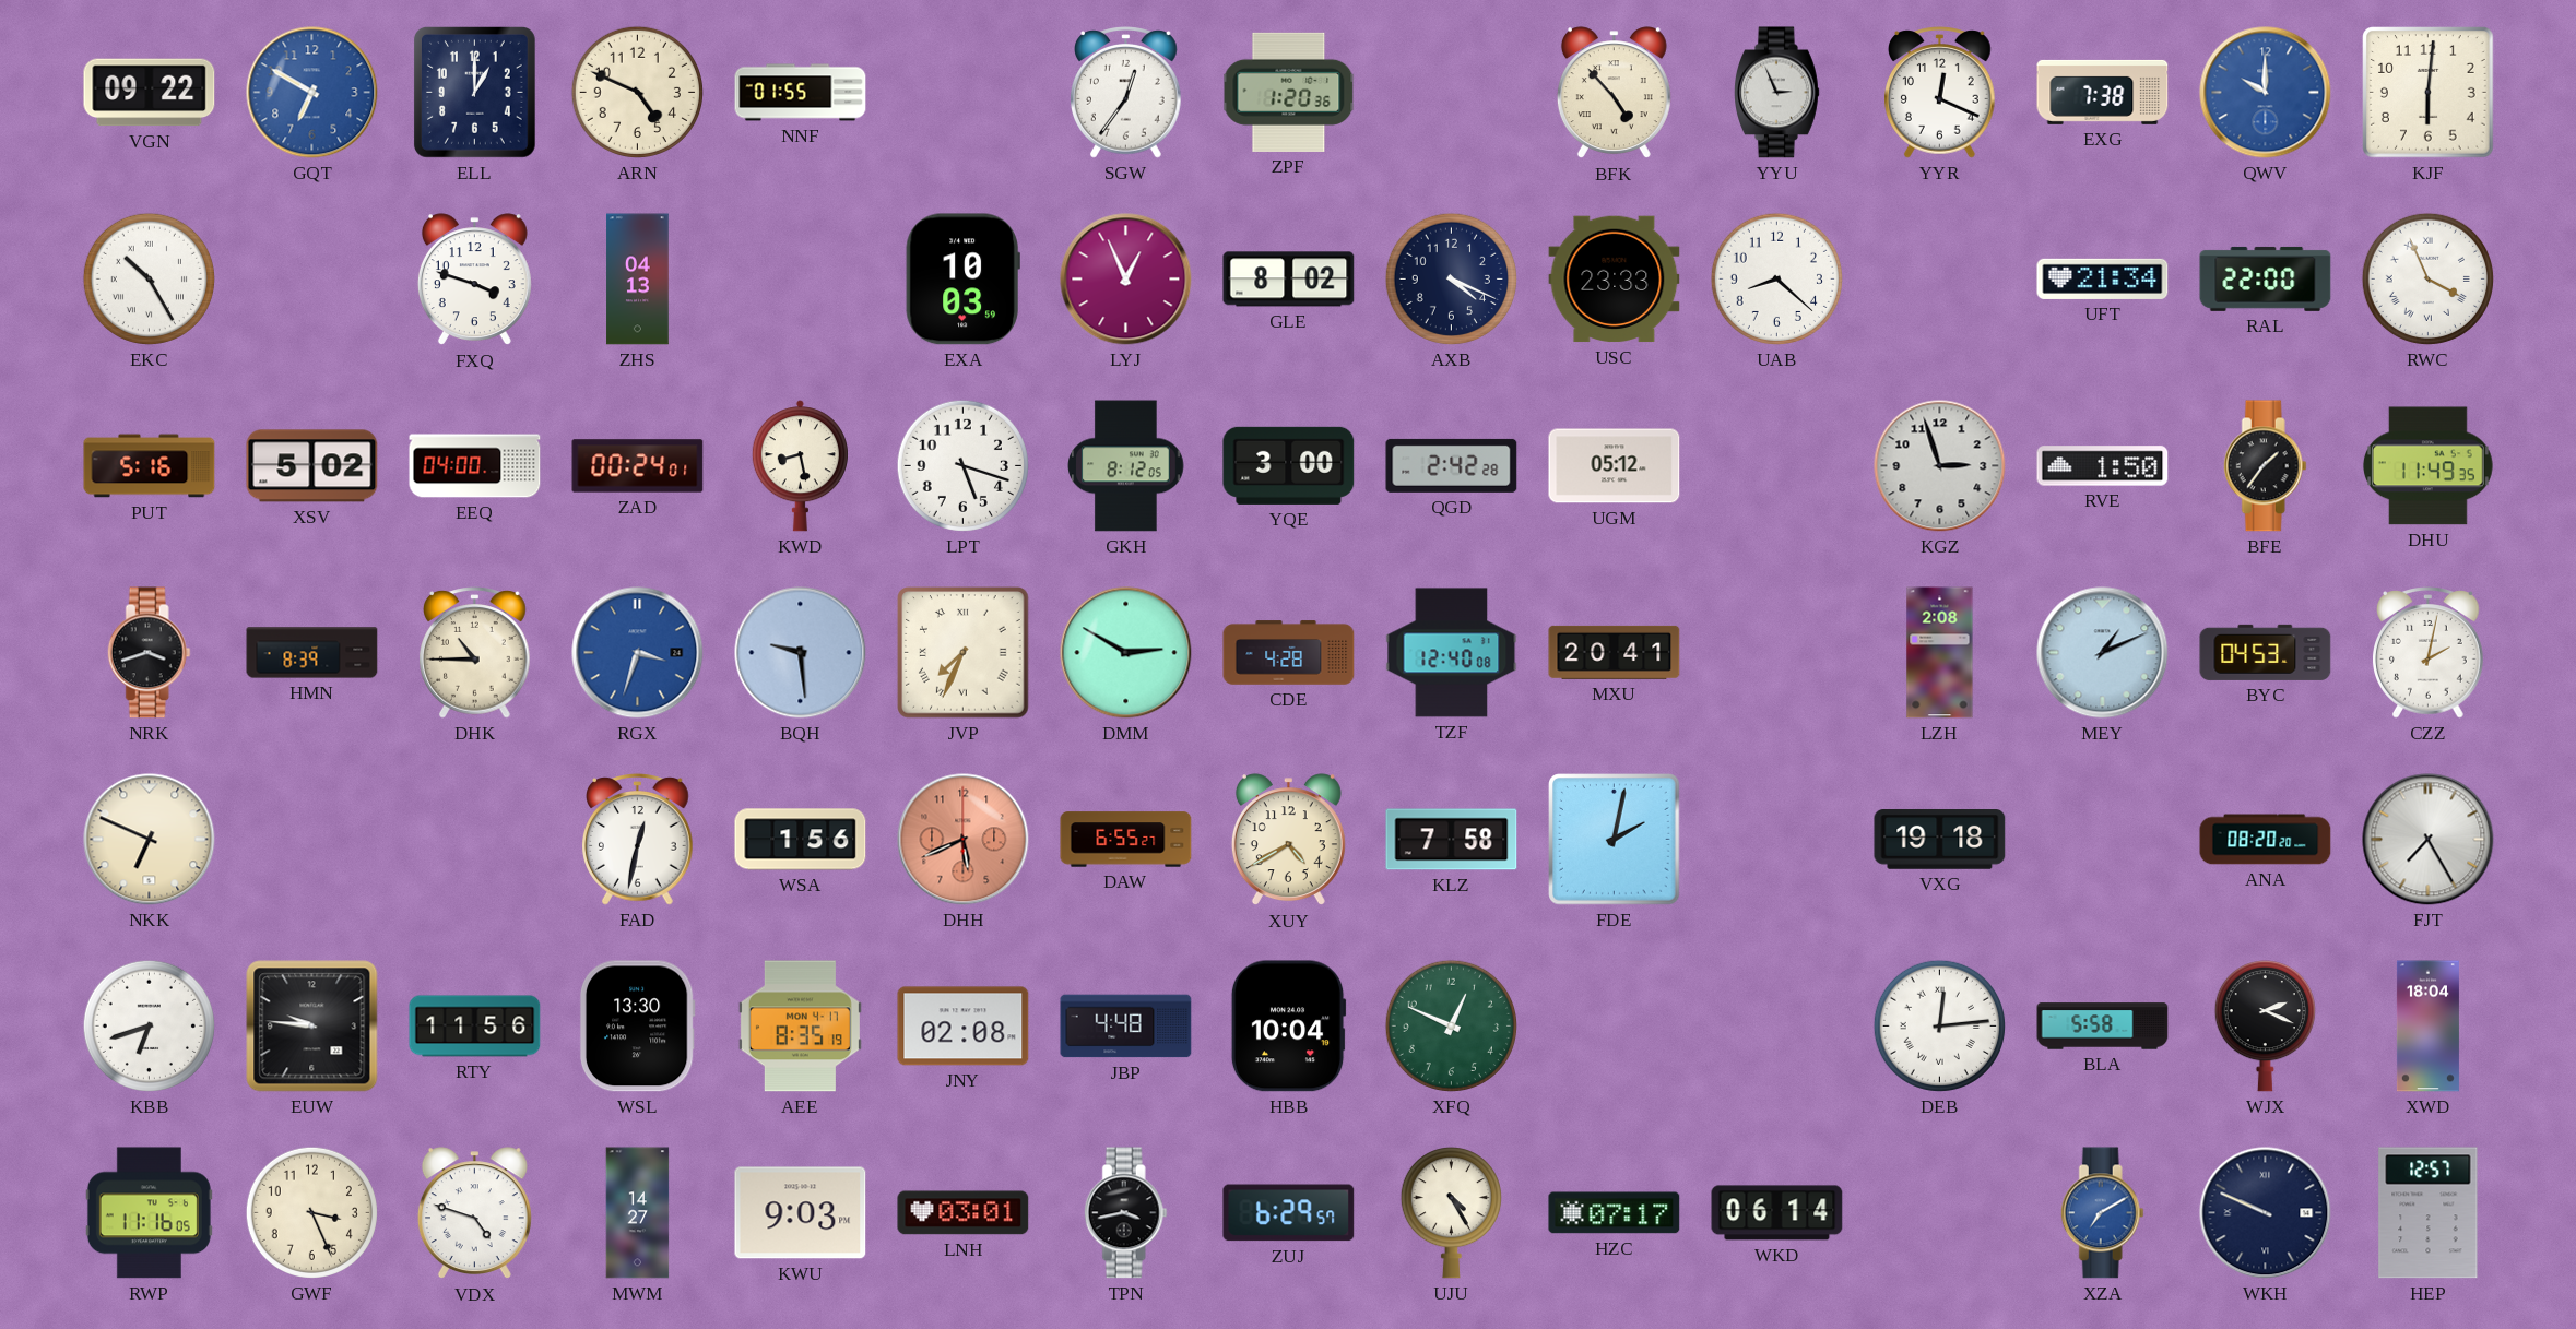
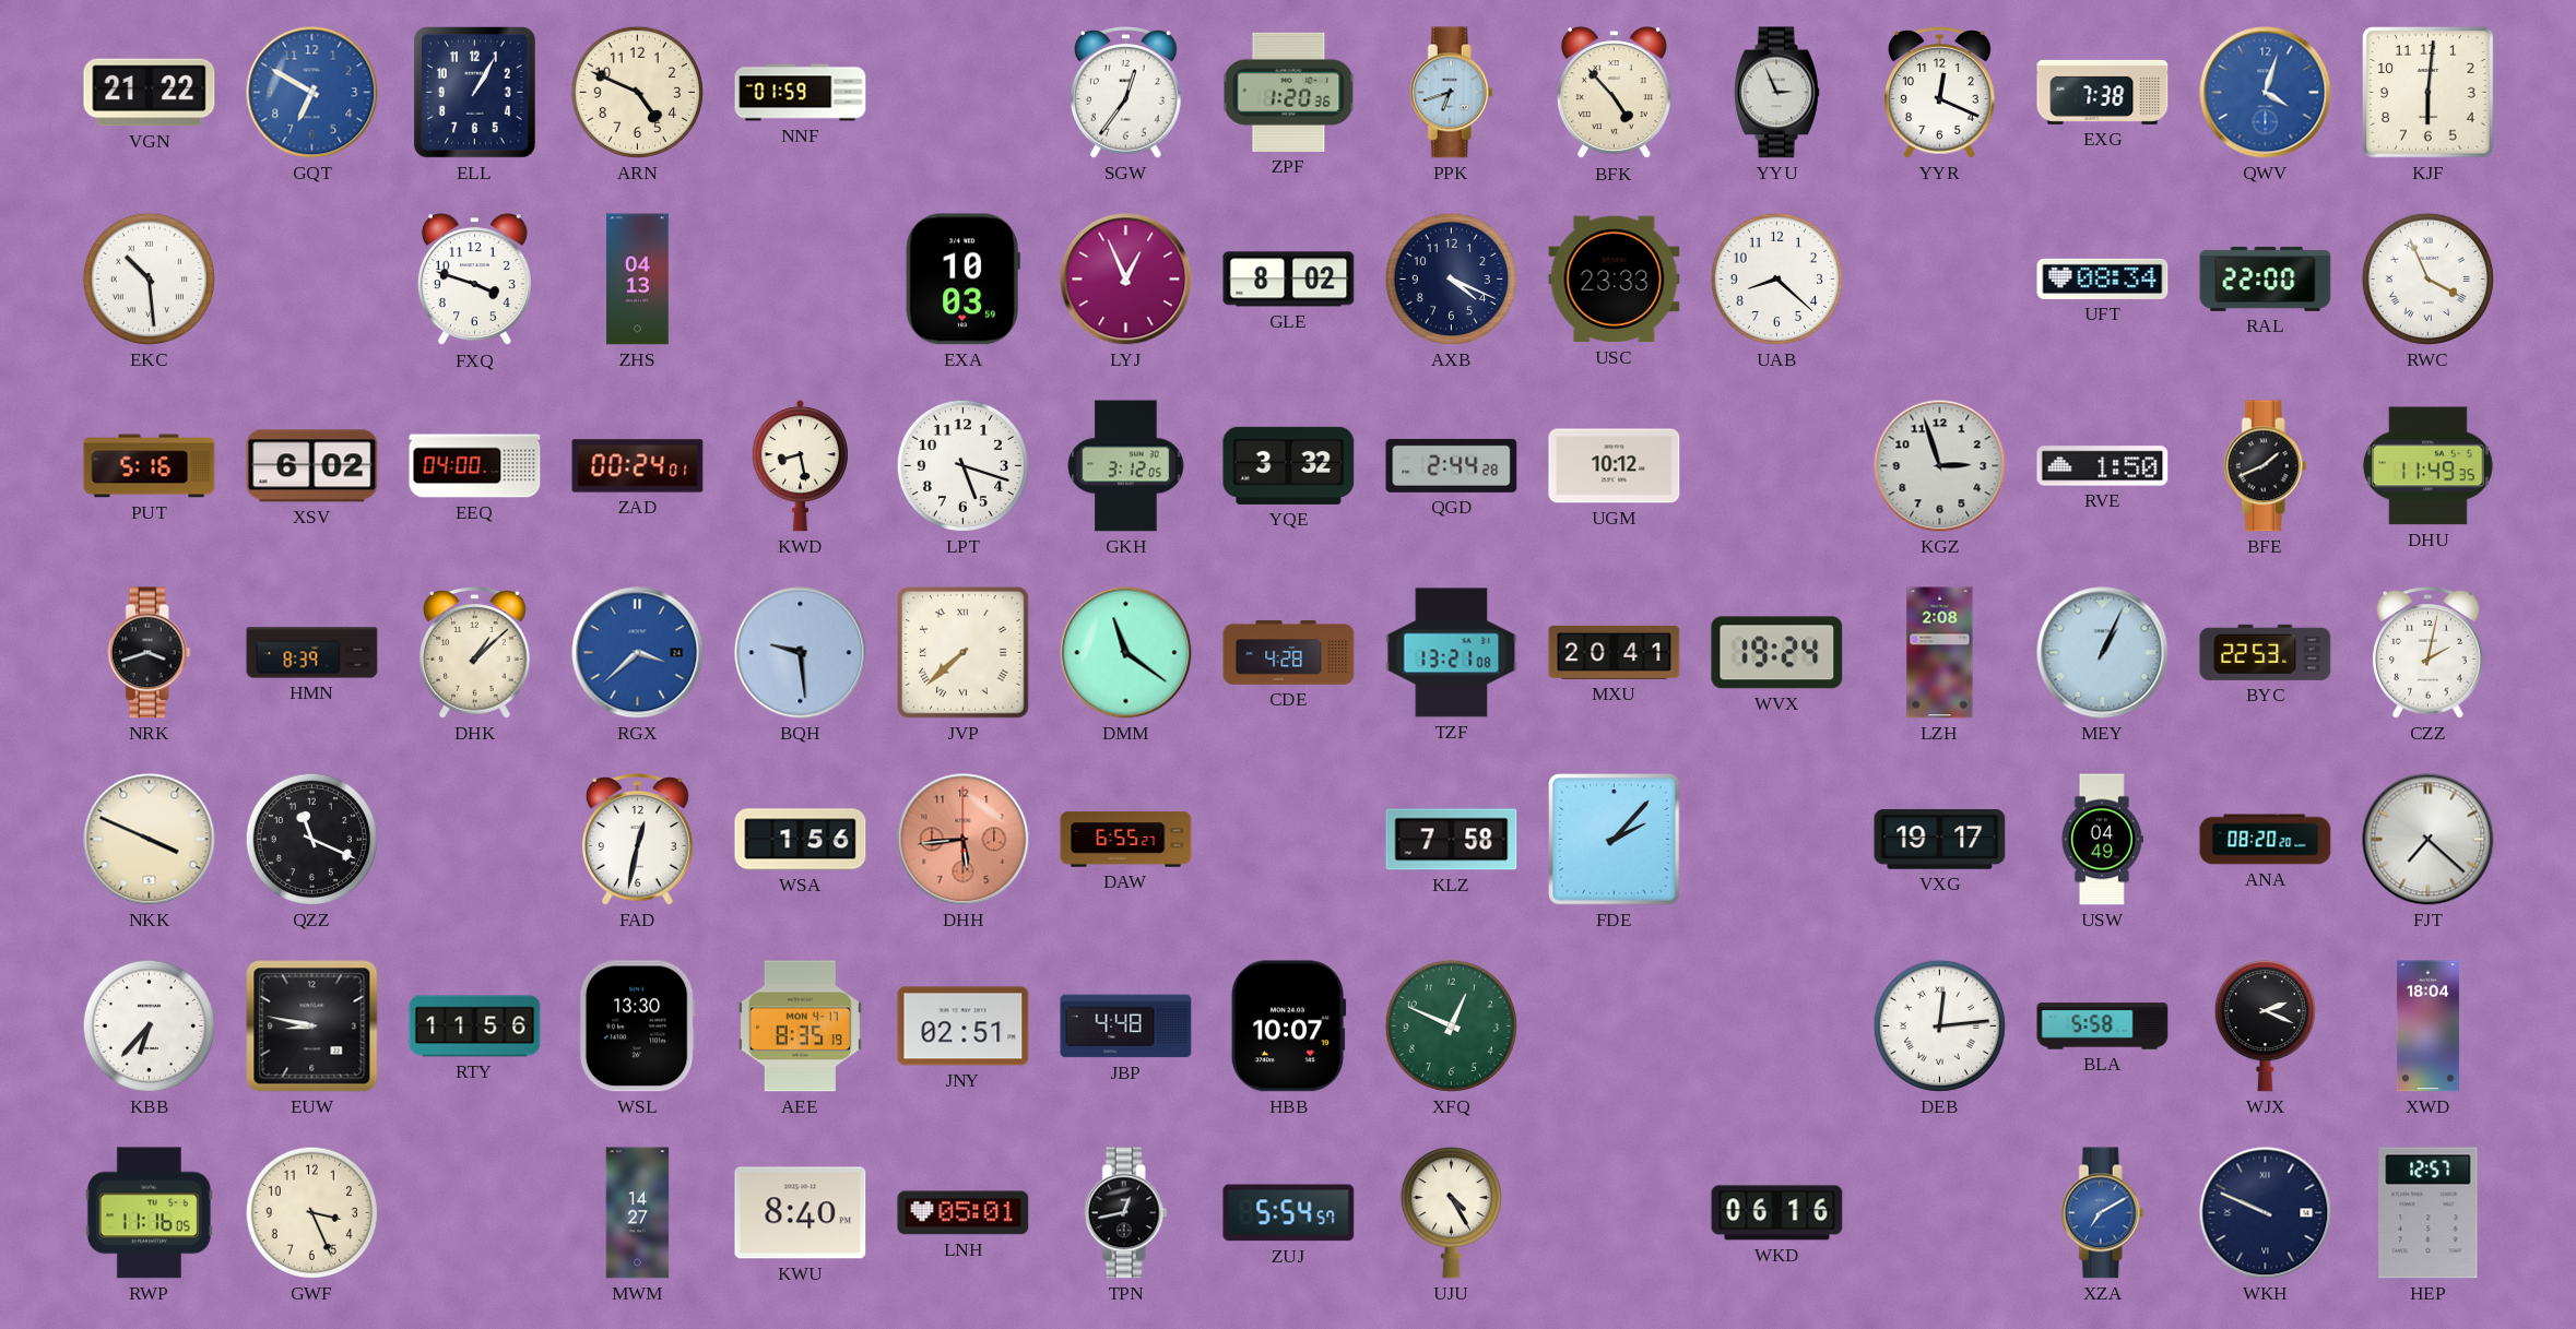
VGN: 09:22 -> 21:22
ELL: 1:00 -> 1:05
NNF: 01:55 -> 01:59
PPK: none -> 6:42
QWV: 10:00 -> 4:03
EKC: 10:25 -> 10:29
UFT: 21:34 -> 08:34
XSV: 5:02 -> 6:02
GKH: 8:12 -> 3:12
YQE: 3:00 -> 3:32
QGD: 2:42 -> 2:44
UGM: 05:12 -> 10:12
BFE: 1:36 -> 1:41
DHK: 10:45 -> 1:08
RGX: 3:33 -> 3:38
JVP: 7:34 -> 7:38
DMM: 2:50 -> 11:21
TZF: 12:40 -> 13:21
WVX: none -> 19:24
MEY: 1:11 -> 1:04
BYC: 04:53 -> 22:53
NKK: 6:49 -> 3:49
QZZ: none -> 11:19
DHH: 5:41 -> 5:44
XUY: 4:40 -> none
FDE: 2:02 -> 2:07
VXG: 19:18 -> 19:17
USW: none -> 04:49
FJT: 7:25 -> 7:22
KBB: 6:42 -> 6:37
EUW: 9:46 -> 8:47
JNY: 02:08 -> 02:51
HBB: 10:04 -> 10:07
VDX: 4:48 -> none
KWU: 9:03 -> 8:40
LNH: 03:01 -> 05:01
TPN: 3:43 -> 12:43
ZUJ: 6:29 -> 5:54
HZC: 07:17 -> none
WKD: 06:14 -> 06:16
